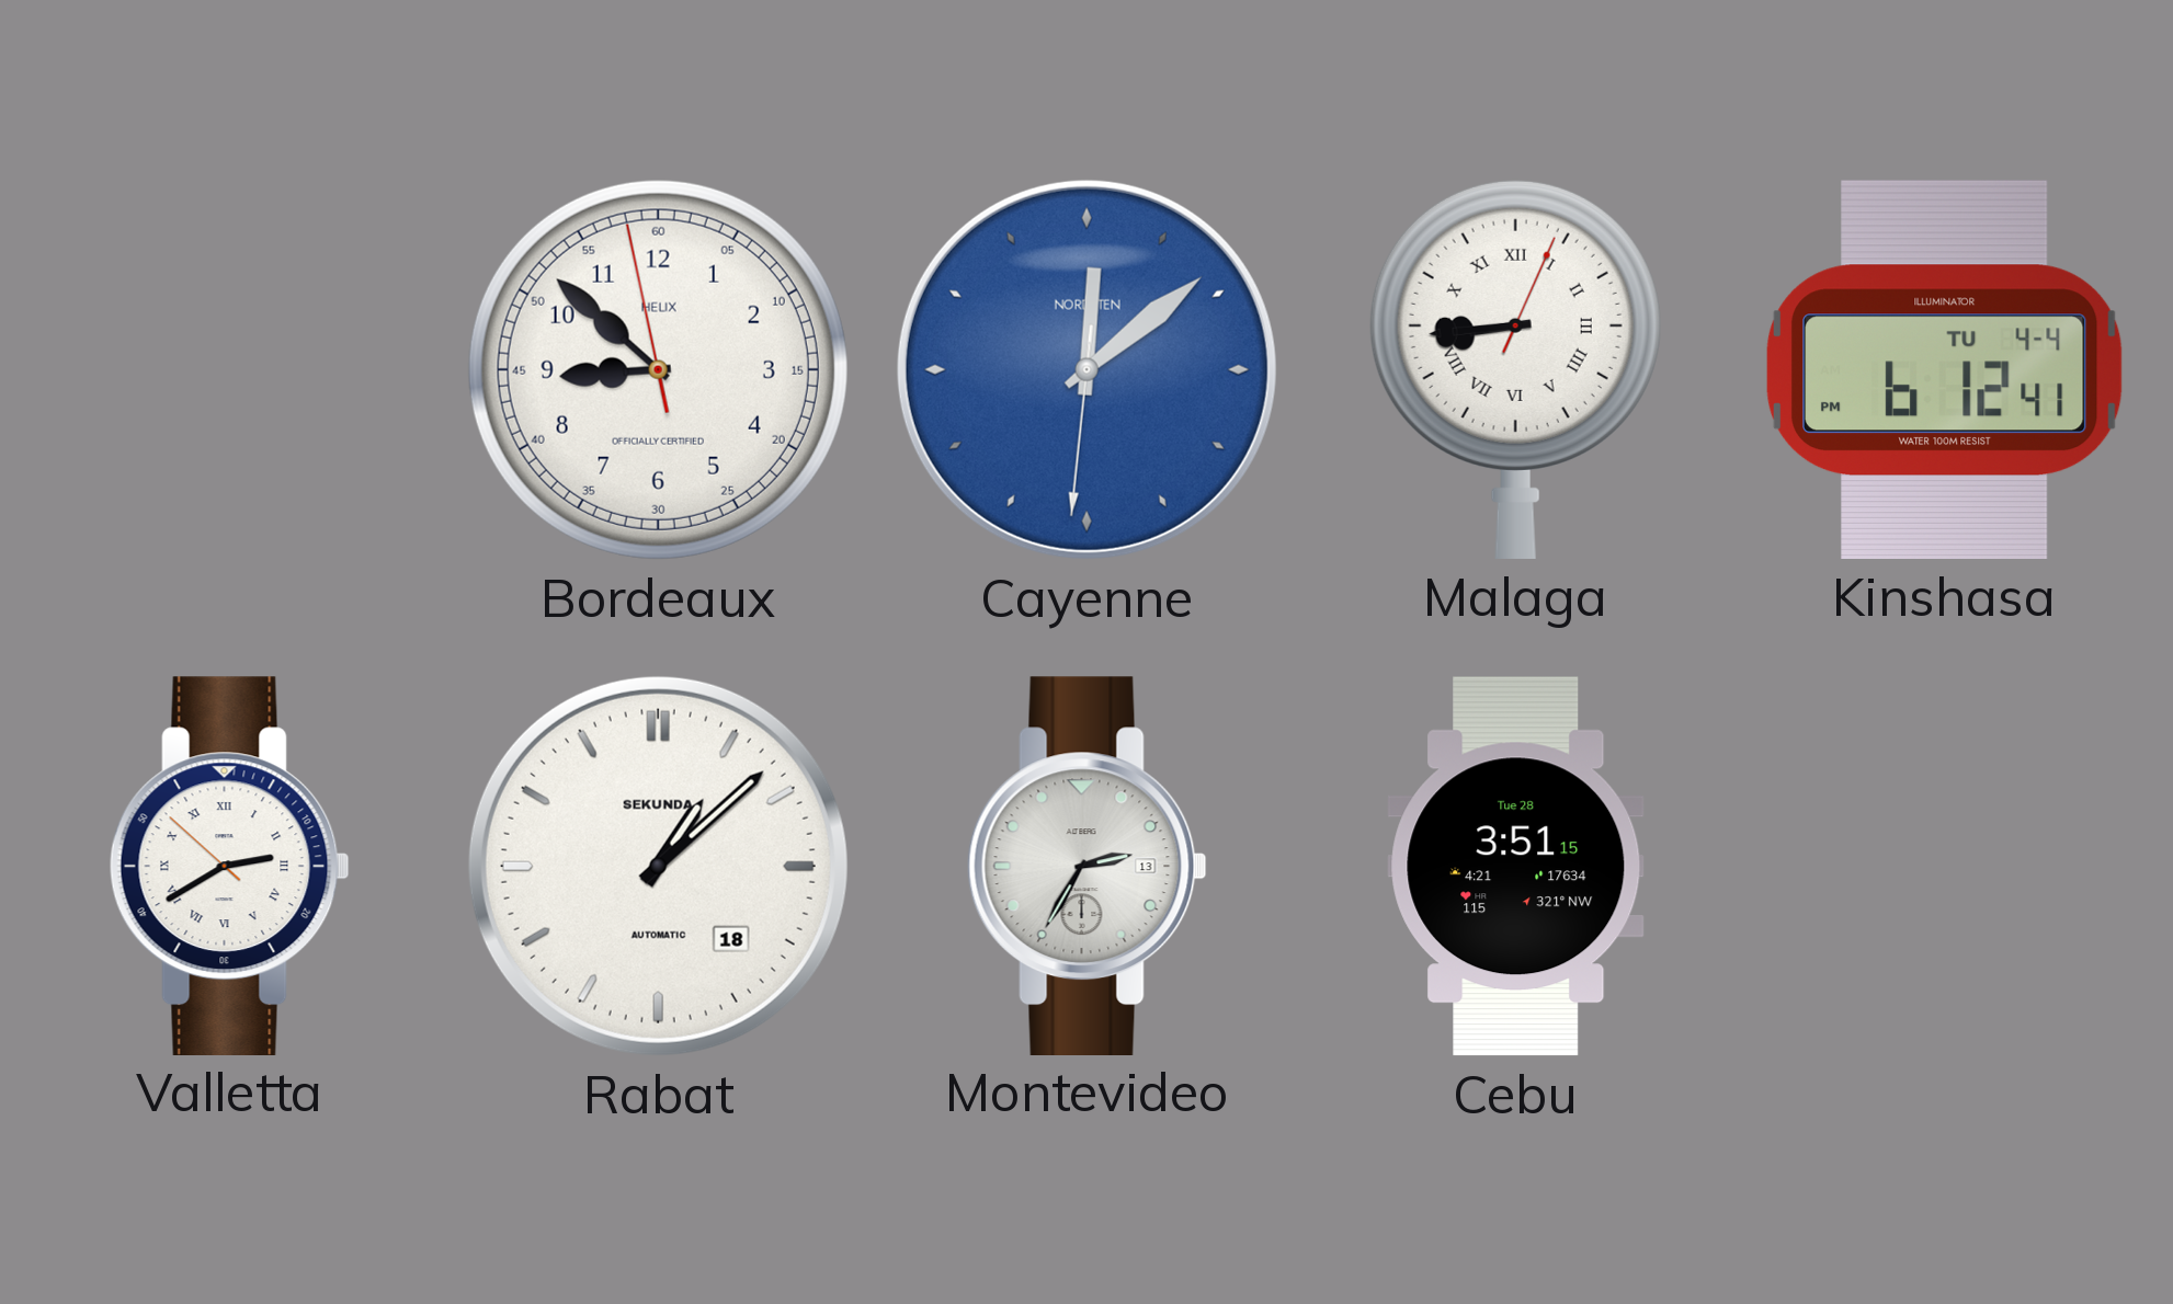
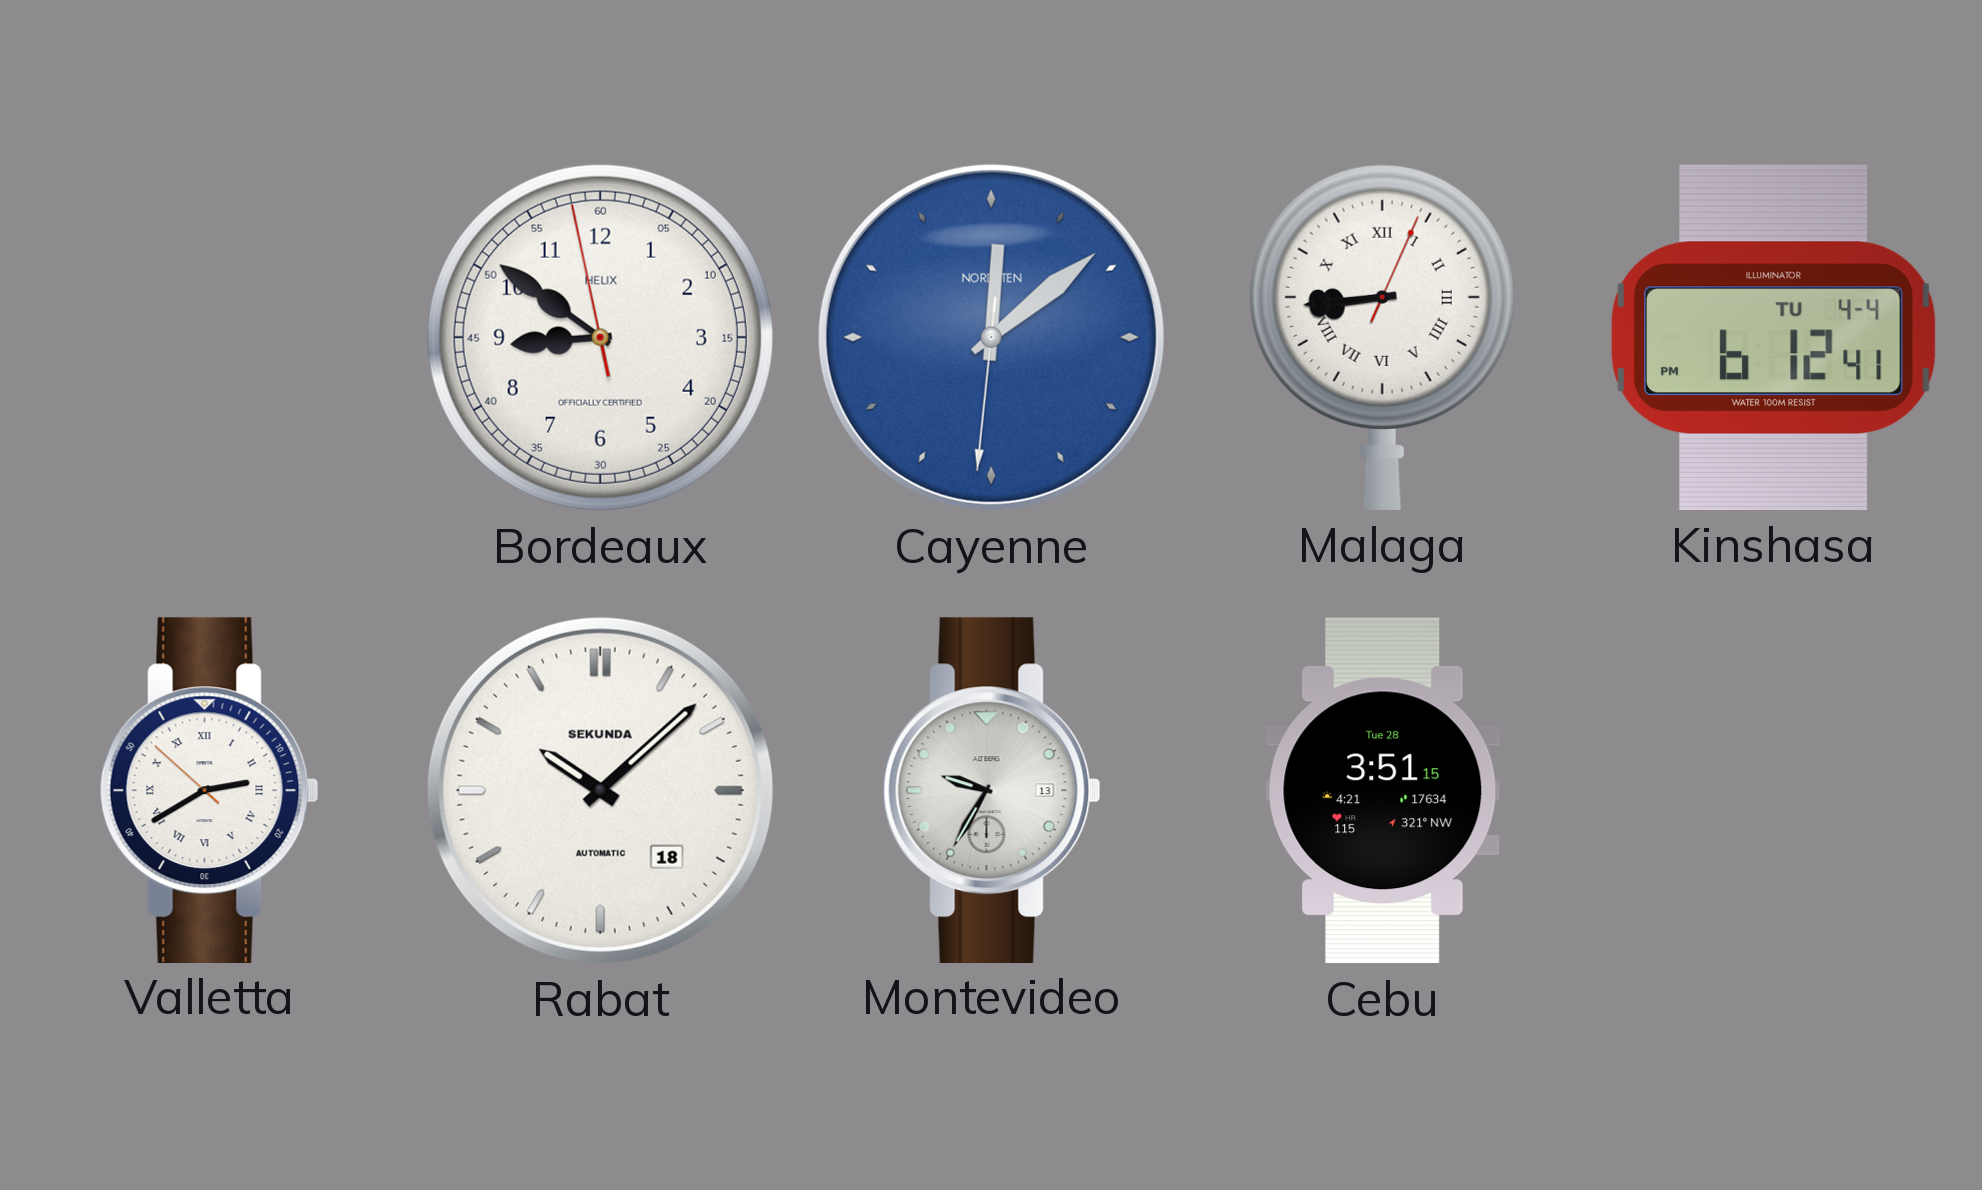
Bordeaux: 8:51 -> 8:50
Rabat: 1:08 -> 10:08
Montevideo: 2:35 -> 9:35
